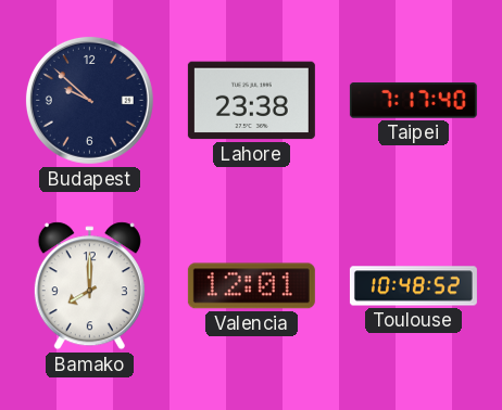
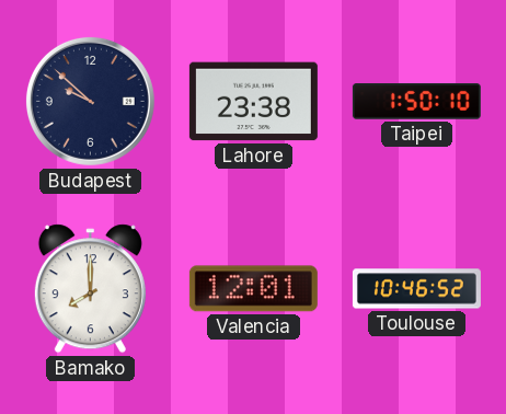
Taipei: 7:17 -> 1:50
Toulouse: 10:48 -> 10:46
